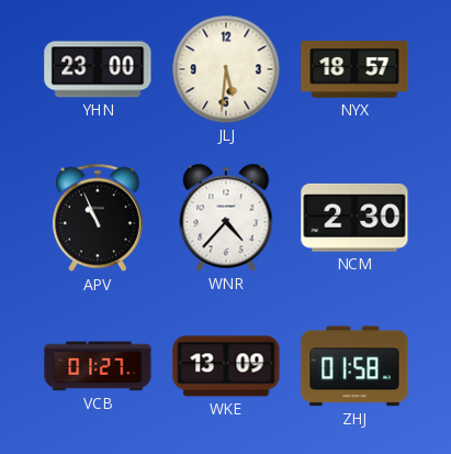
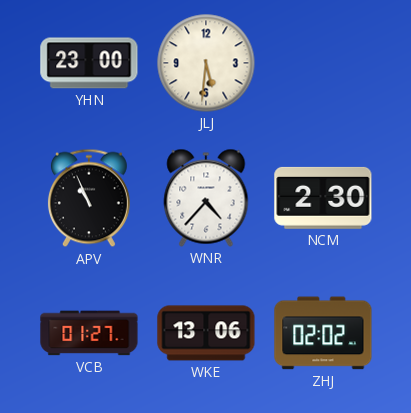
NYX: 18:57 -> none
WKE: 13:09 -> 13:06
ZHJ: 01:58 -> 02:02
